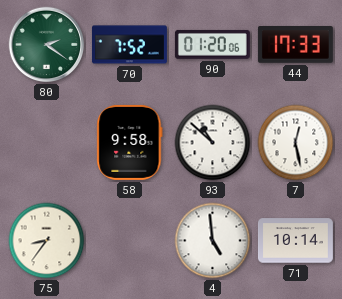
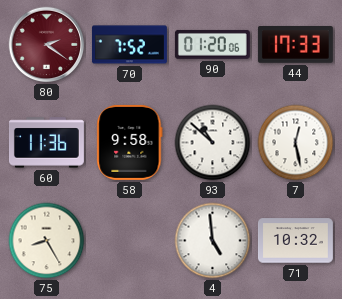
80 dial: green -> burgundy
60: none -> 11:36
75: 8:36 -> 8:25
71: 10:14 -> 10:32
